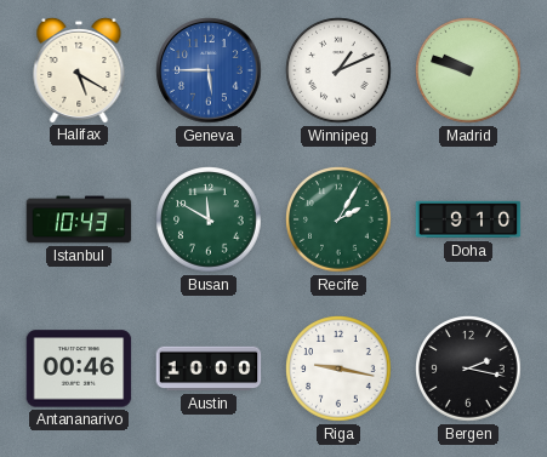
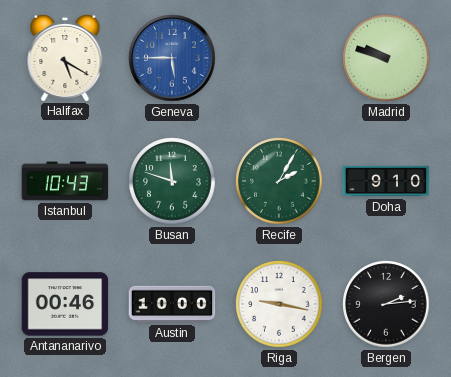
Winnipeg: 1:11 -> none
Busan: 11:50 -> 11:48
Bergen: 2:17 -> 2:14
